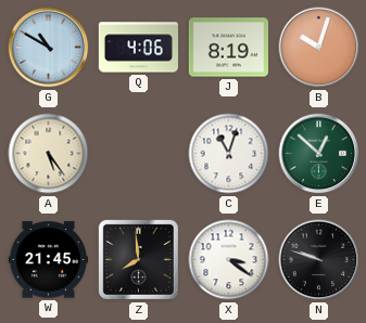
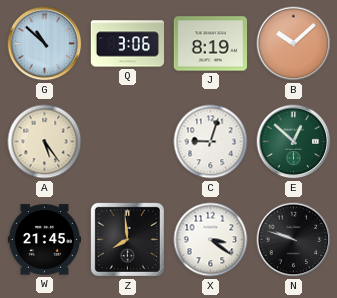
G: 10:50 -> 10:52
Q: 4:06 -> 3:06
B: 10:03 -> 10:08
C: 11:03 -> 9:03
